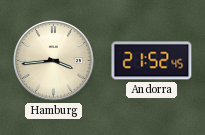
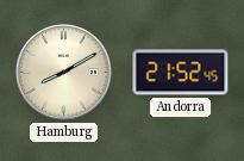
Hamburg: 3:44 -> 8:10
